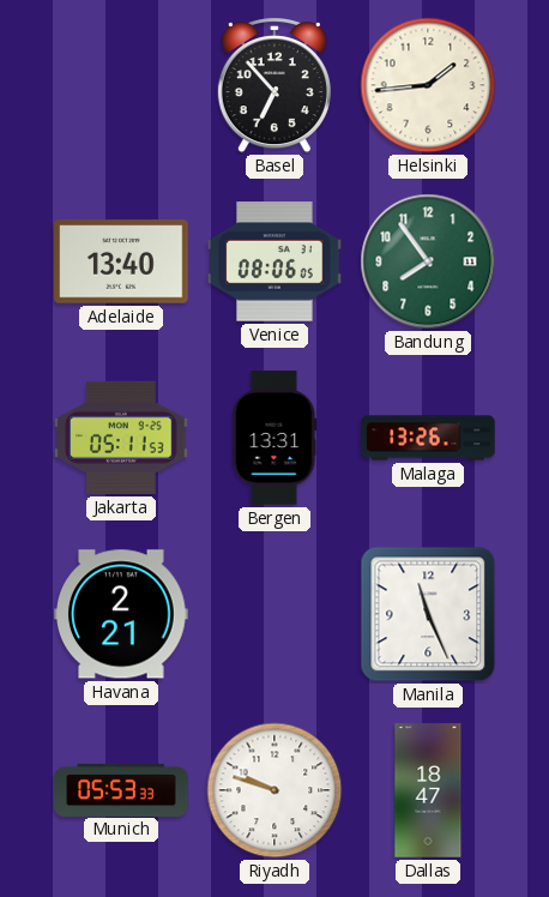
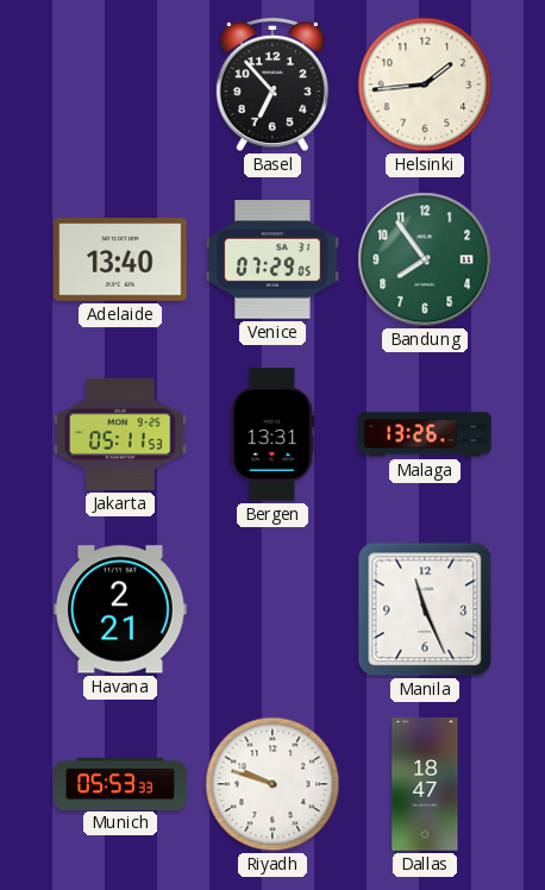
Venice: 08:06 -> 07:29
